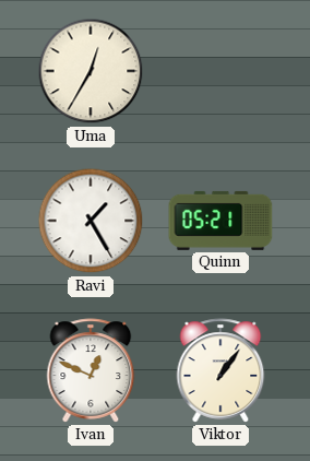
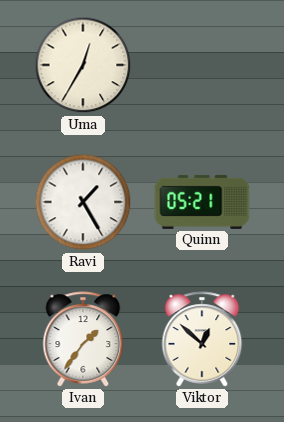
Ivan: 12:49 -> 1:36
Viktor: 1:06 -> 12:52
